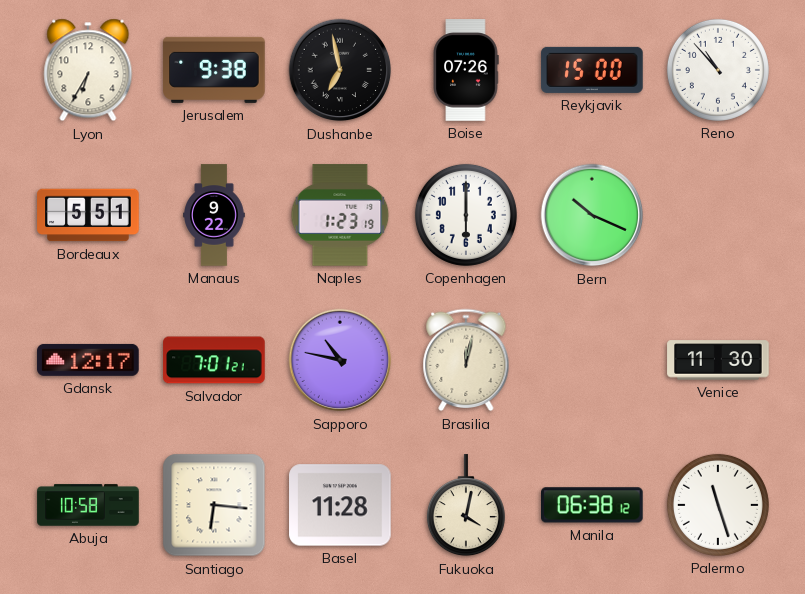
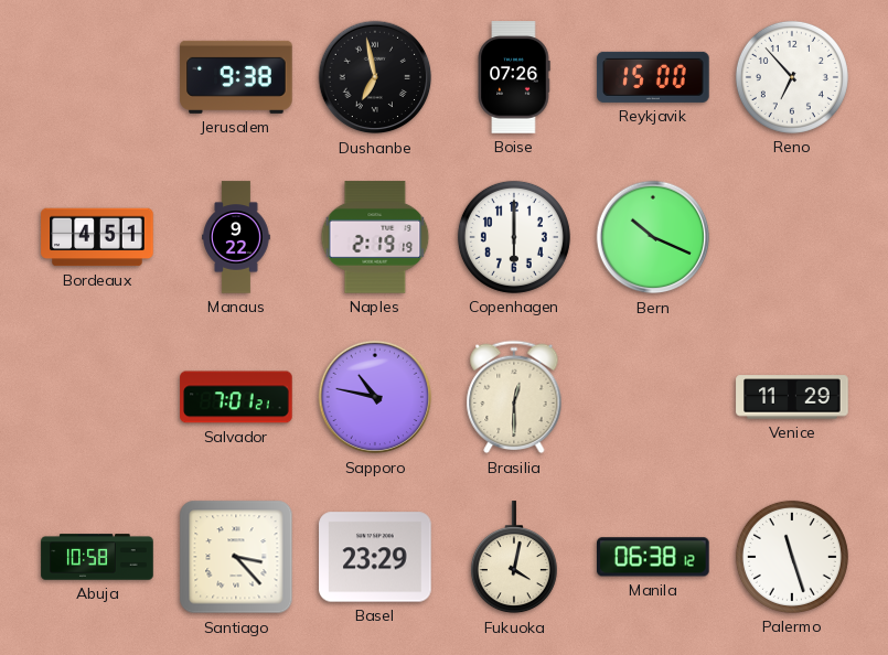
Lyon: 6:35 -> none
Reno: 10:53 -> 6:53
Bordeaux: 5:51 -> 4:51
Naples: 1:23 -> 2:19
Gdansk: 12:17 -> none
Brasilia: 12:02 -> 12:30
Venice: 11:30 -> 11:29
Santiago: 6:16 -> 3:23
Basel: 11:28 -> 23:29
